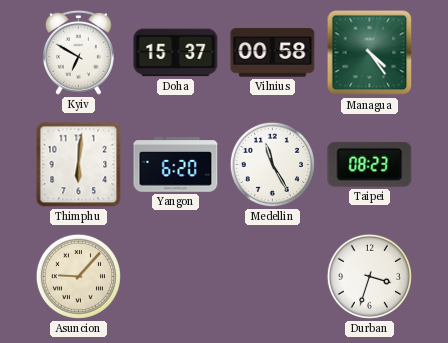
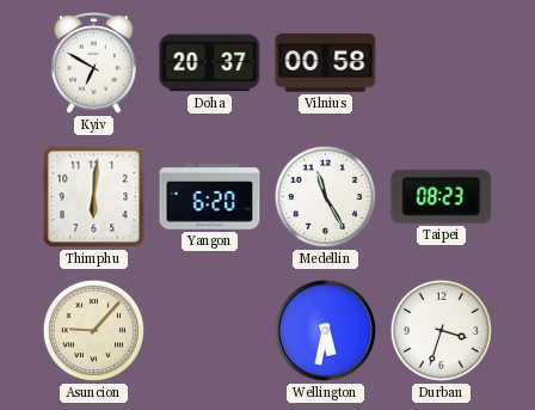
Doha: 15:37 -> 20:37
Managua: 4:24 -> none
Wellington: none -> 5:32
